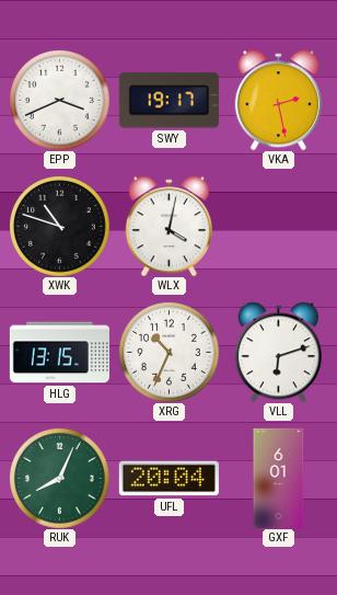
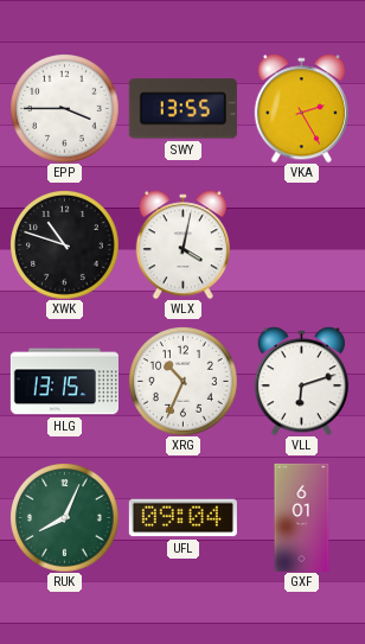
EPP: 3:41 -> 3:45
SWY: 19:17 -> 13:55
VKA: 2:28 -> 2:25
UFL: 20:04 -> 09:04
